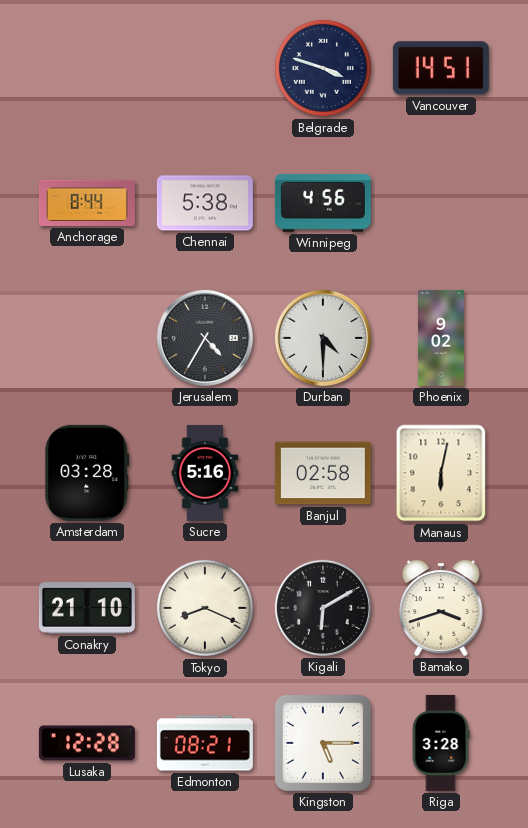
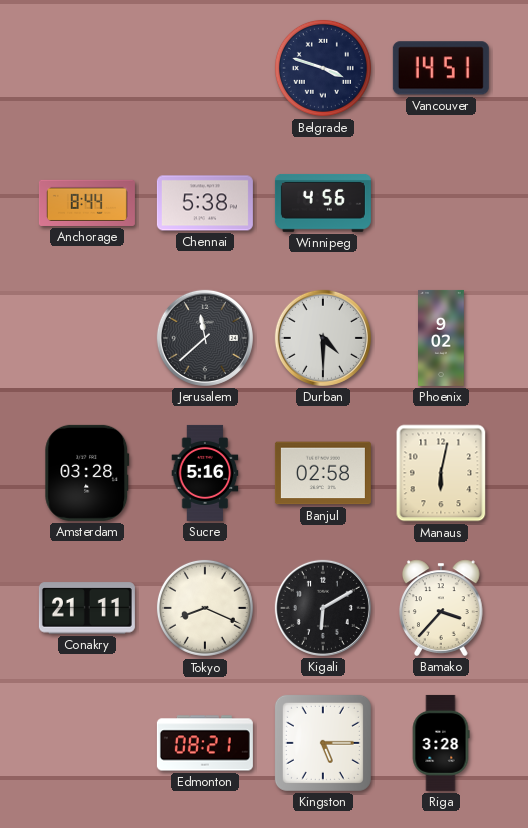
Jerusalem: 4:35 -> 11:38
Conakry: 21:10 -> 21:11
Bamako: 3:42 -> 3:37
Lusaka: 12:28 -> none
